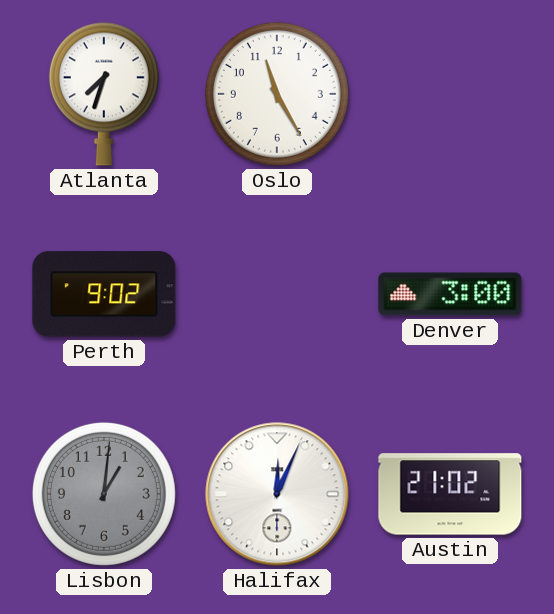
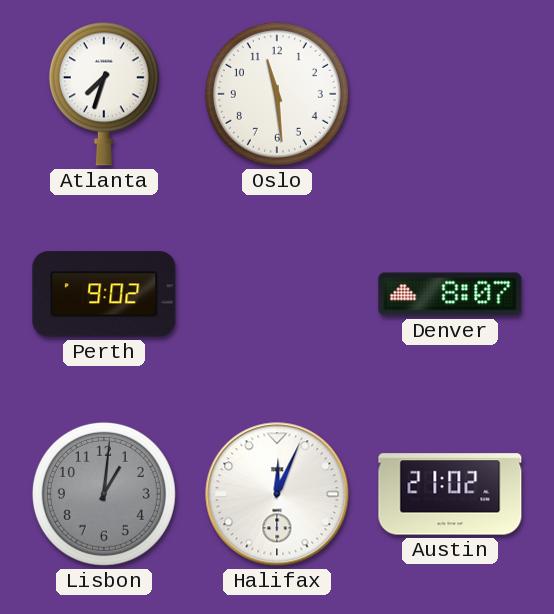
Oslo: 11:25 -> 11:29
Denver: 3:00 -> 8:07
